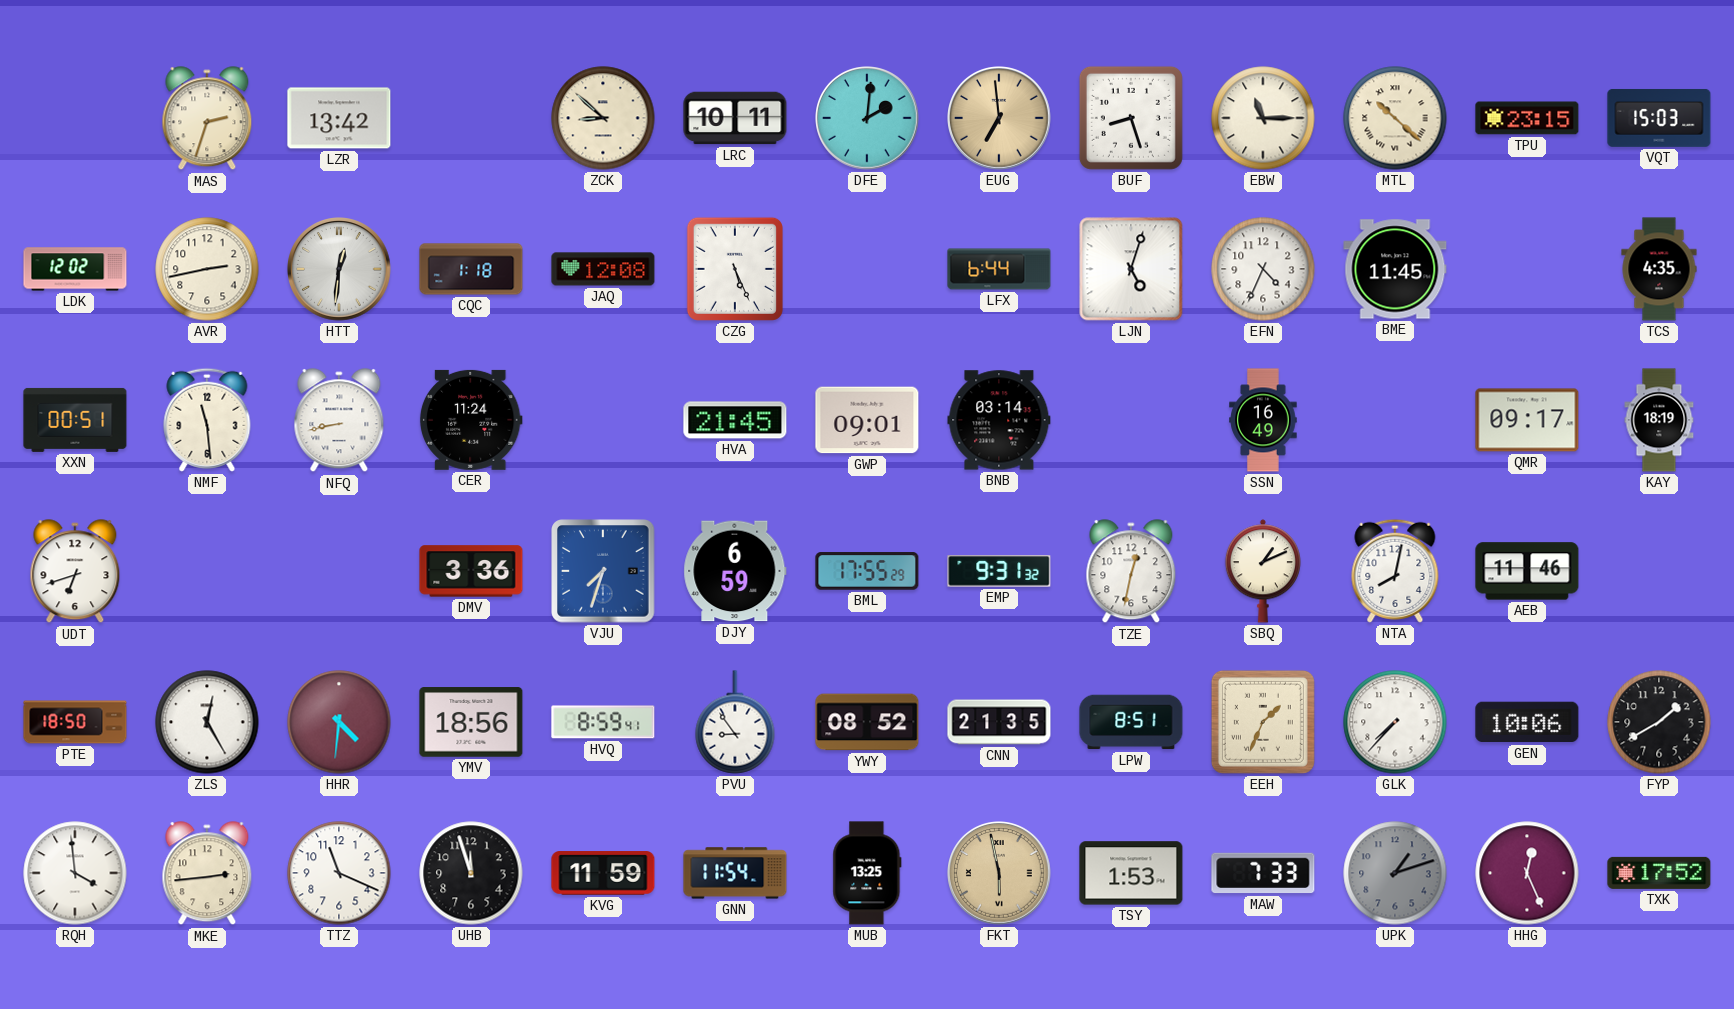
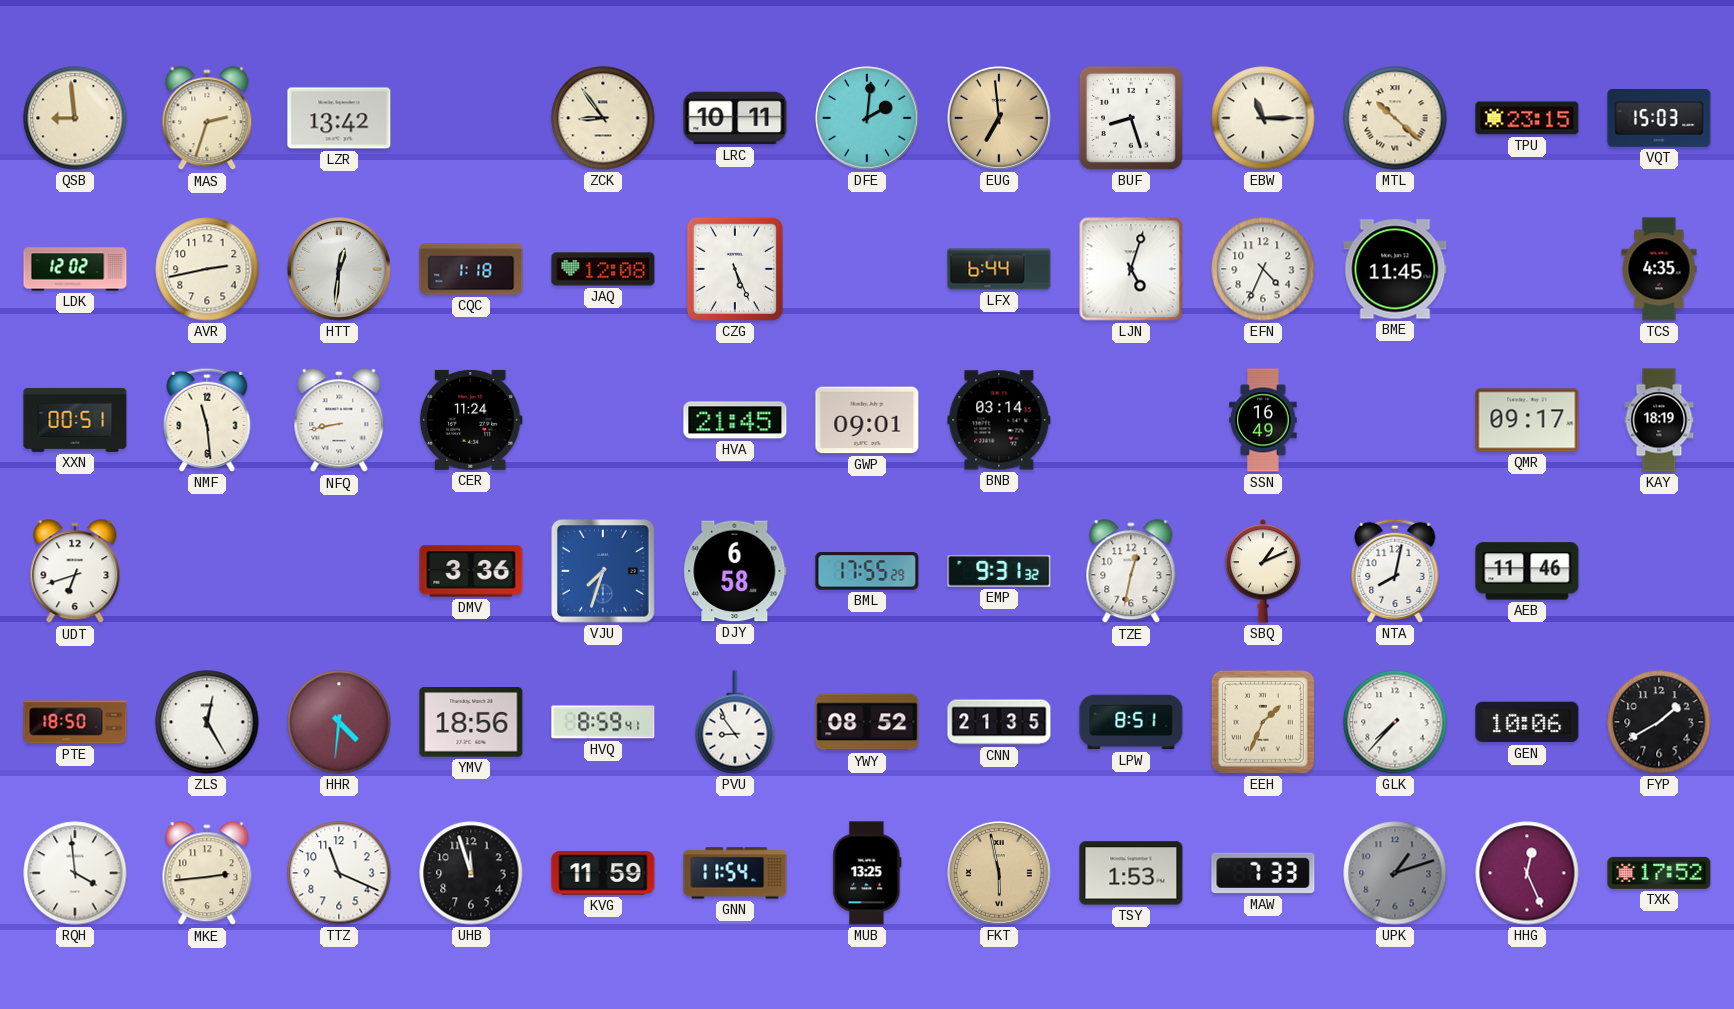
QSB: none -> 8:59
ZCK: 8:52 -> 8:54
DJY: 6:59 -> 6:58
